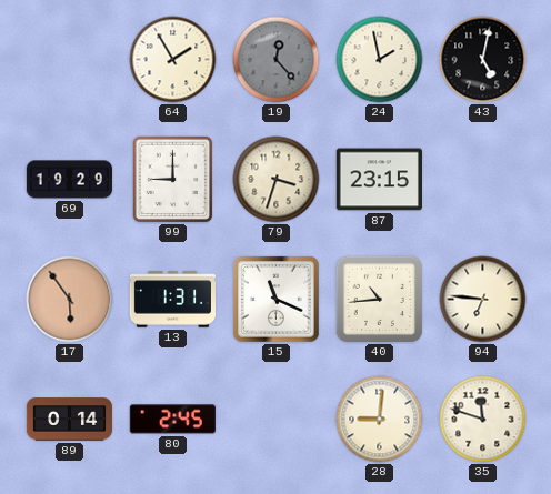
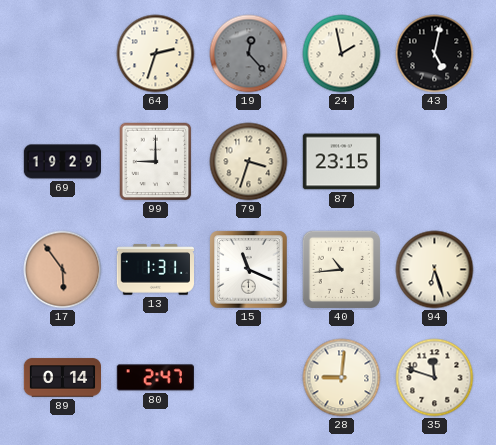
64: 1:55 -> 2:33
94: 6:46 -> 6:27
80: 2:45 -> 2:47
